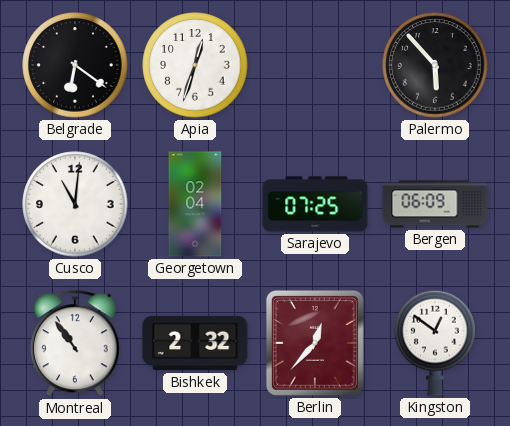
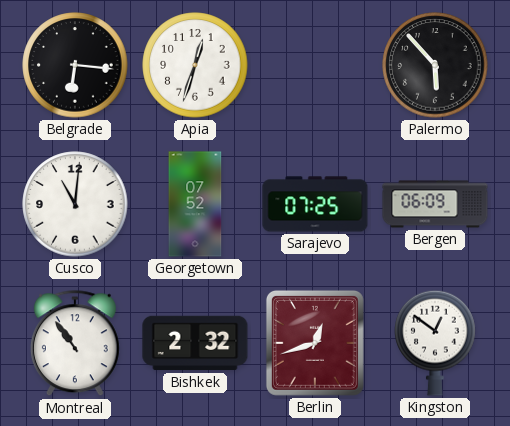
Belgrade: 6:21 -> 6:16
Georgetown: 02:04 -> 07:52
Berlin: 12:37 -> 12:42
